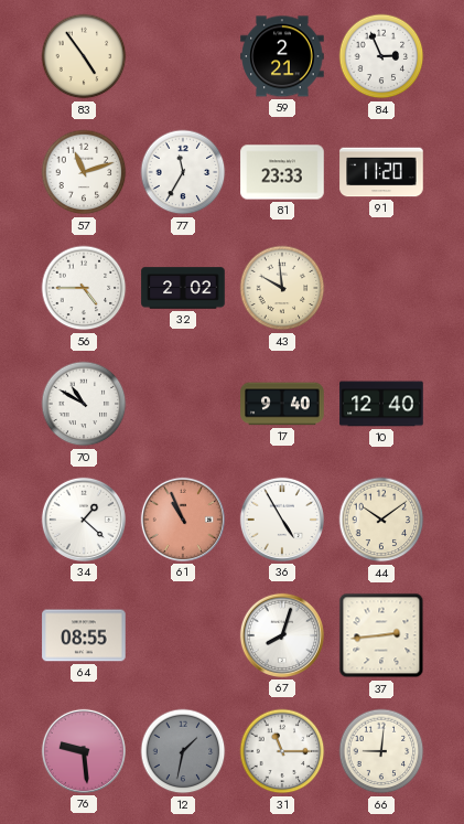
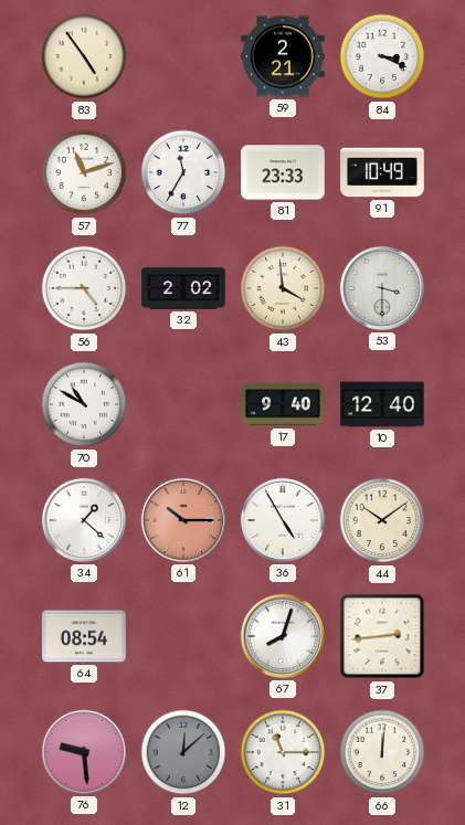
84: 2:56 -> 3:19
91: 11:20 -> 10:49
43: 9:59 -> 3:59
53: none -> 3:30
61: 10:56 -> 10:15
64: 08:55 -> 08:54
12: 1:32 -> 12:08
66: 9:01 -> 12:01
